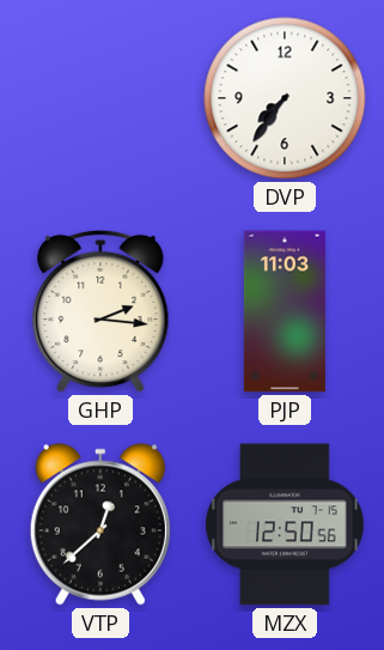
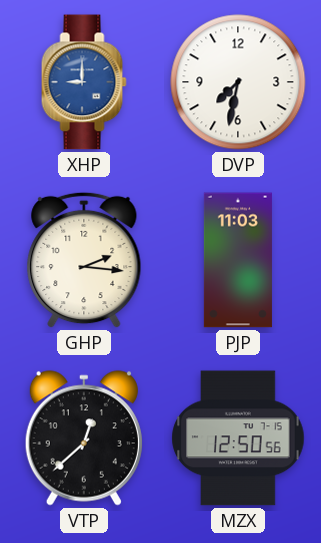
XHP: none -> 9:00
DVP: 7:36 -> 7:32
